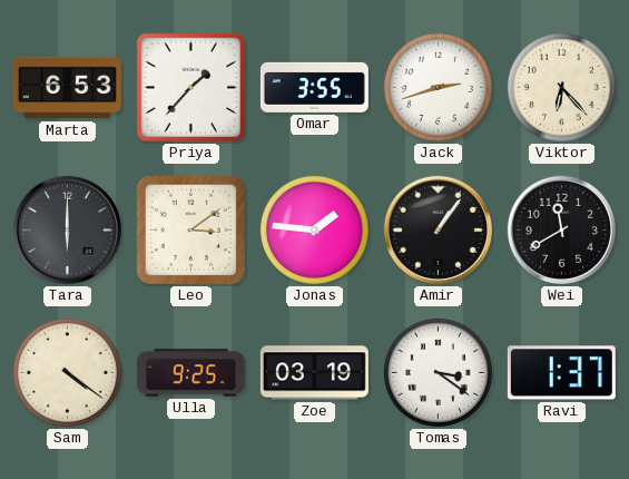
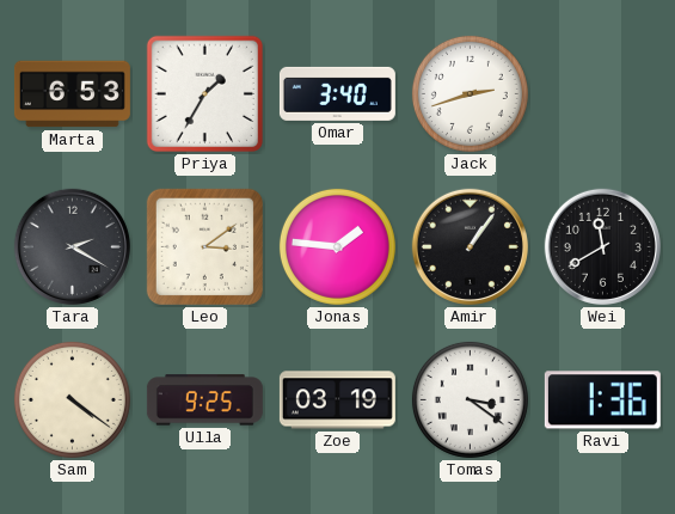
Priya: 1:37 -> 1:35
Omar: 3:55 -> 3:40
Viktor: 6:23 -> none
Tara: 6:00 -> 2:20
Ravi: 1:37 -> 1:36
